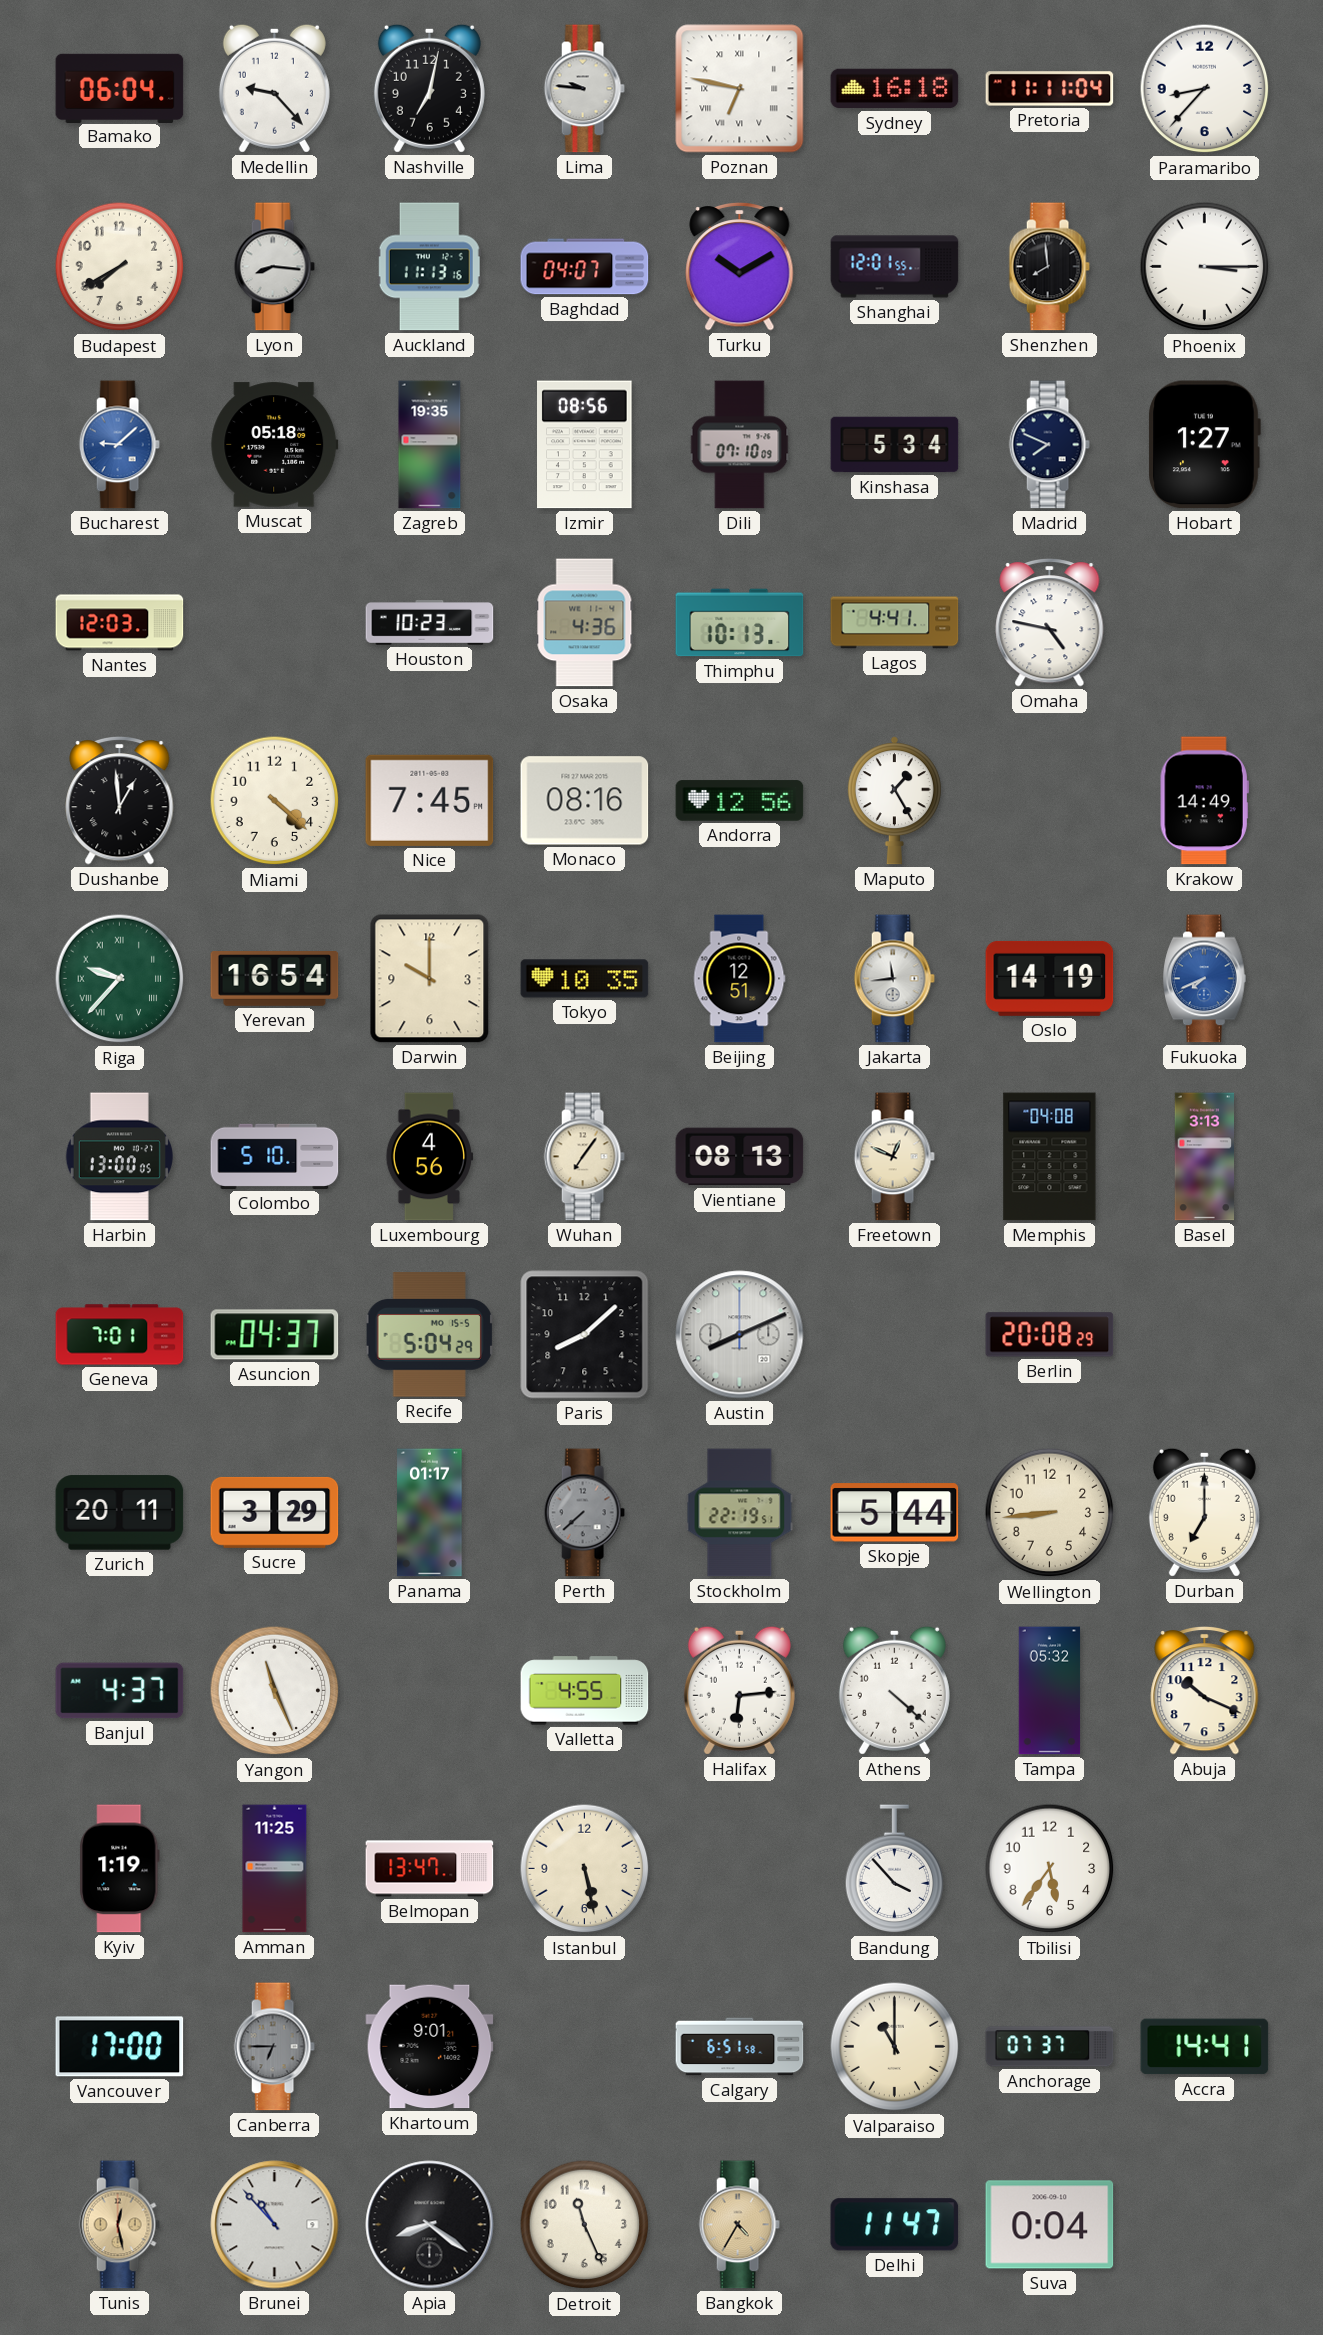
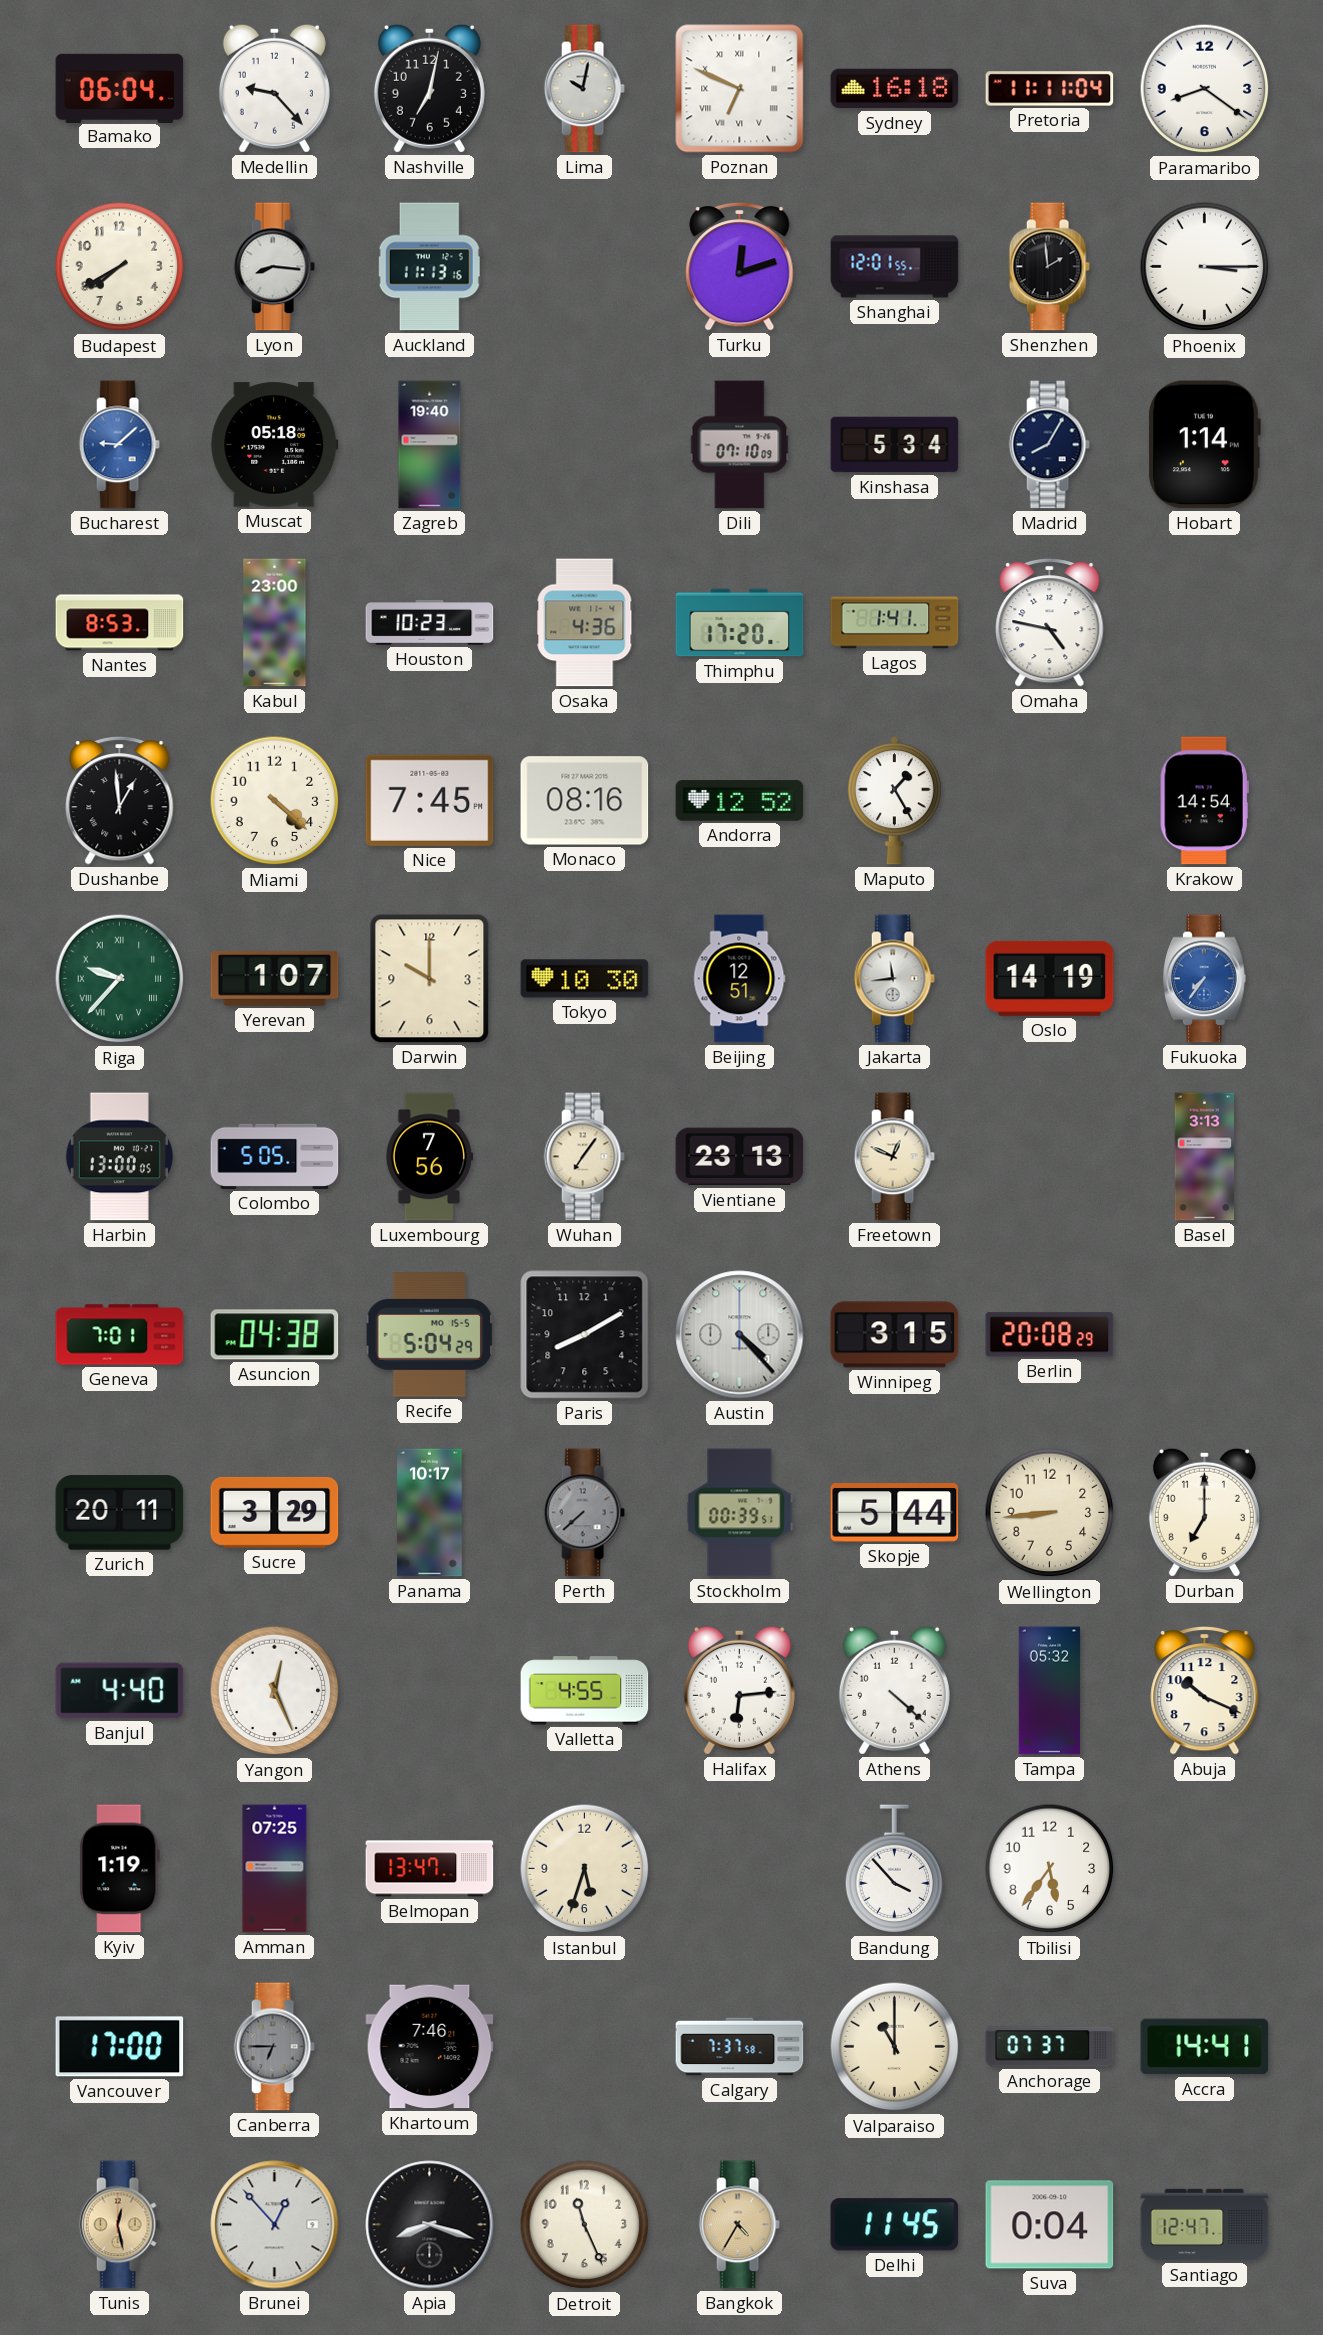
Lima: 9:46 -> 10:02
Poznan: 6:47 -> 6:49
Paramaribo: 8:37 -> 8:21
Baghdad: 04:07 -> none
Turku: 10:10 -> 12:12
Shenzhen: 7:59 -> 1:59
Zagreb: 19:35 -> 19:40
Izmir: 08:56 -> none
Madrid: 7:49 -> 8:05
Hobart: 1:27 -> 1:14
Nantes: 12:03 -> 8:53
Kabul: none -> 23:00
Thimphu: 10:13 -> 17:20
Lagos: 4:41 -> 1:41
Andorra: 12:56 -> 12:52
Krakow: 14:49 -> 14:54
Yerevan: 16:54 -> 1:07
Tokyo: 10:35 -> 10:30
Fukuoka: 7:41 -> 7:36
Colombo: 5:10 -> 5:05
Luxembourg: 4:56 -> 7:56
Vientiane: 08:13 -> 23:13
Memphis: 04:08 -> none
Asuncion: 04:37 -> 04:38
Paris: 8:08 -> 8:10
Austin: 8:11 -> 4:23
Winnipeg: none -> 3:15
Panama: 01:17 -> 10:17
Stockholm: 22:19 -> 00:39
Banjul: 4:37 -> 4:40
Yangon: 11:26 -> 12:26
Amman: 11:25 -> 07:25
Istanbul: 5:28 -> 5:33
Khartoum: 9:01 -> 7:46
Calgary: 6:51 -> 7:37
Brunei: 10:53 -> 12:53
Apia: 8:21 -> 8:18
Delhi: 11:47 -> 11:45
Santiago: none -> 12:47
